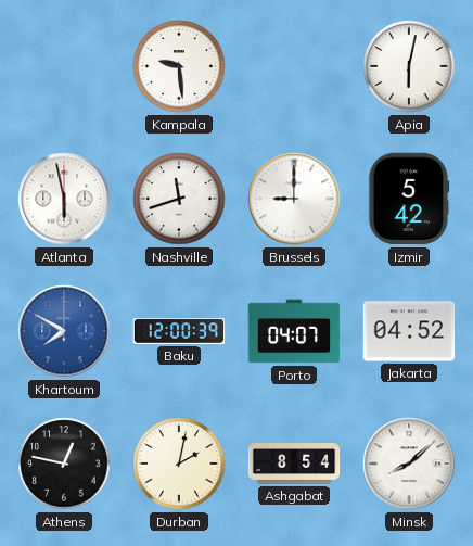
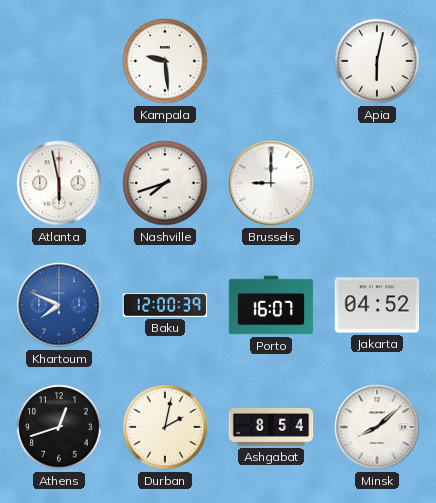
Nashville: 11:42 -> 7:42
Izmir: 5:42 -> none
Khartoum: 7:50 -> 7:49
Porto: 04:07 -> 16:07
Athens: 12:47 -> 12:42
